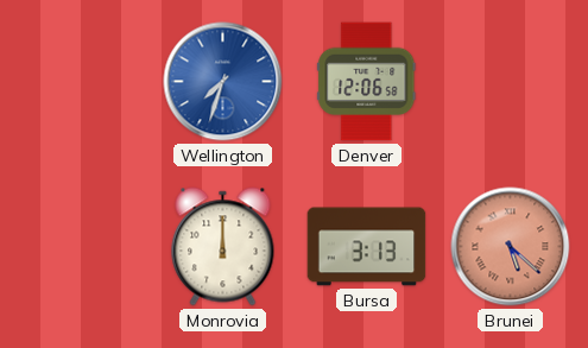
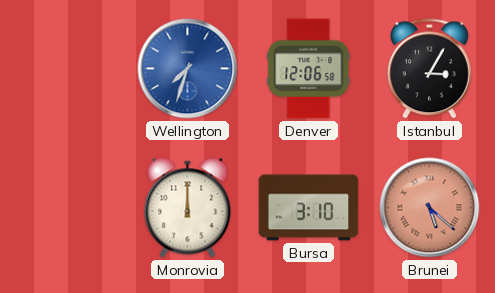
Istanbul: none -> 3:05
Bursa: 3:13 -> 3:10
